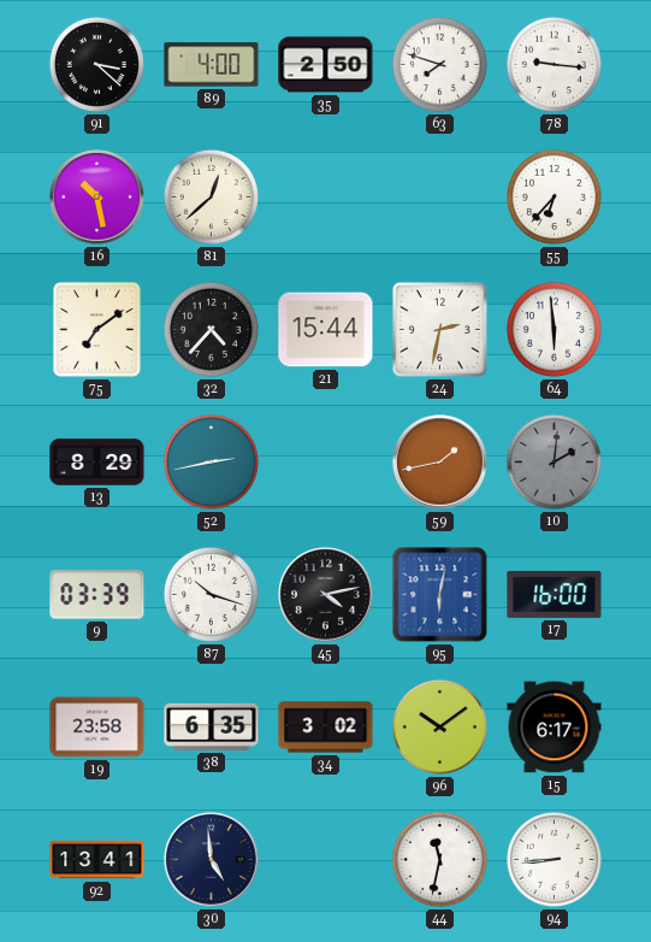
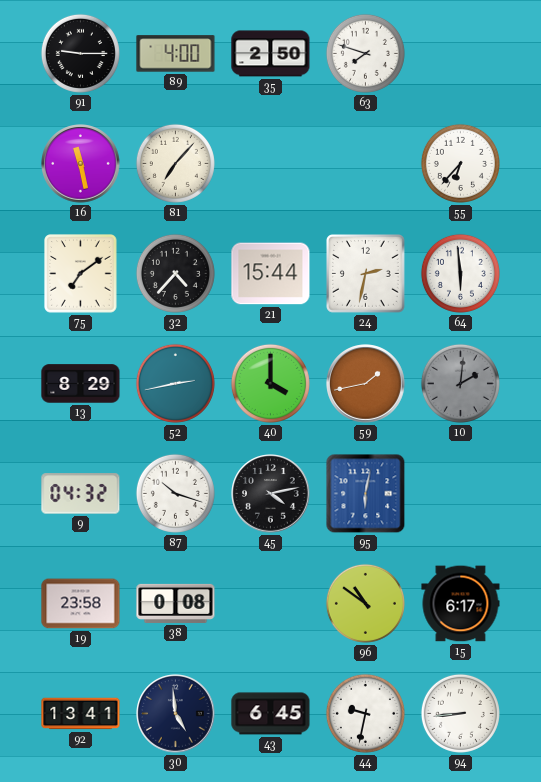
91: 3:22 -> 9:15
78: 9:16 -> none
16: 10:28 -> 11:28
81: 12:38 -> 7:07
40: none -> 4:00
9: 03:39 -> 04:32
17: 16:00 -> none
38: 6:35 -> 0:08
34: 3:02 -> none
96: 10:09 -> 10:51
43: none -> 6:45
44: 11:32 -> 9:32
